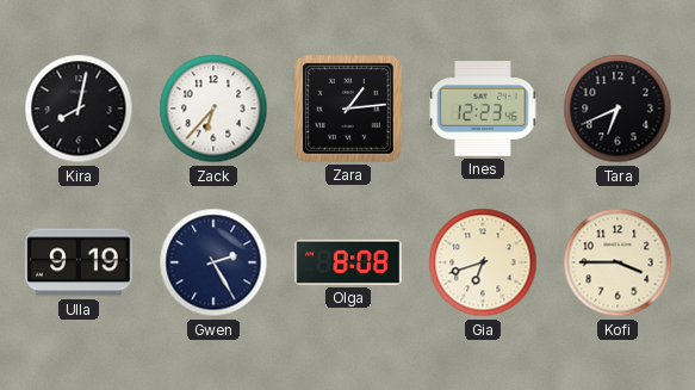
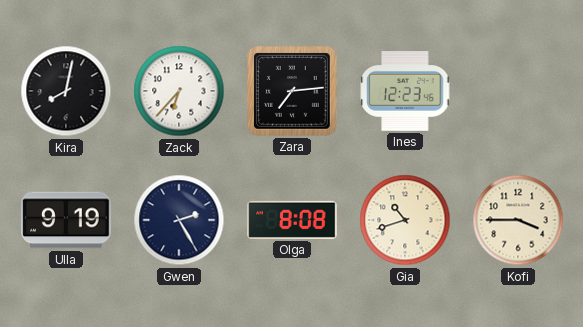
Zara: 1:14 -> 7:14
Tara: 6:41 -> none
Gia: 6:42 -> 10:42
